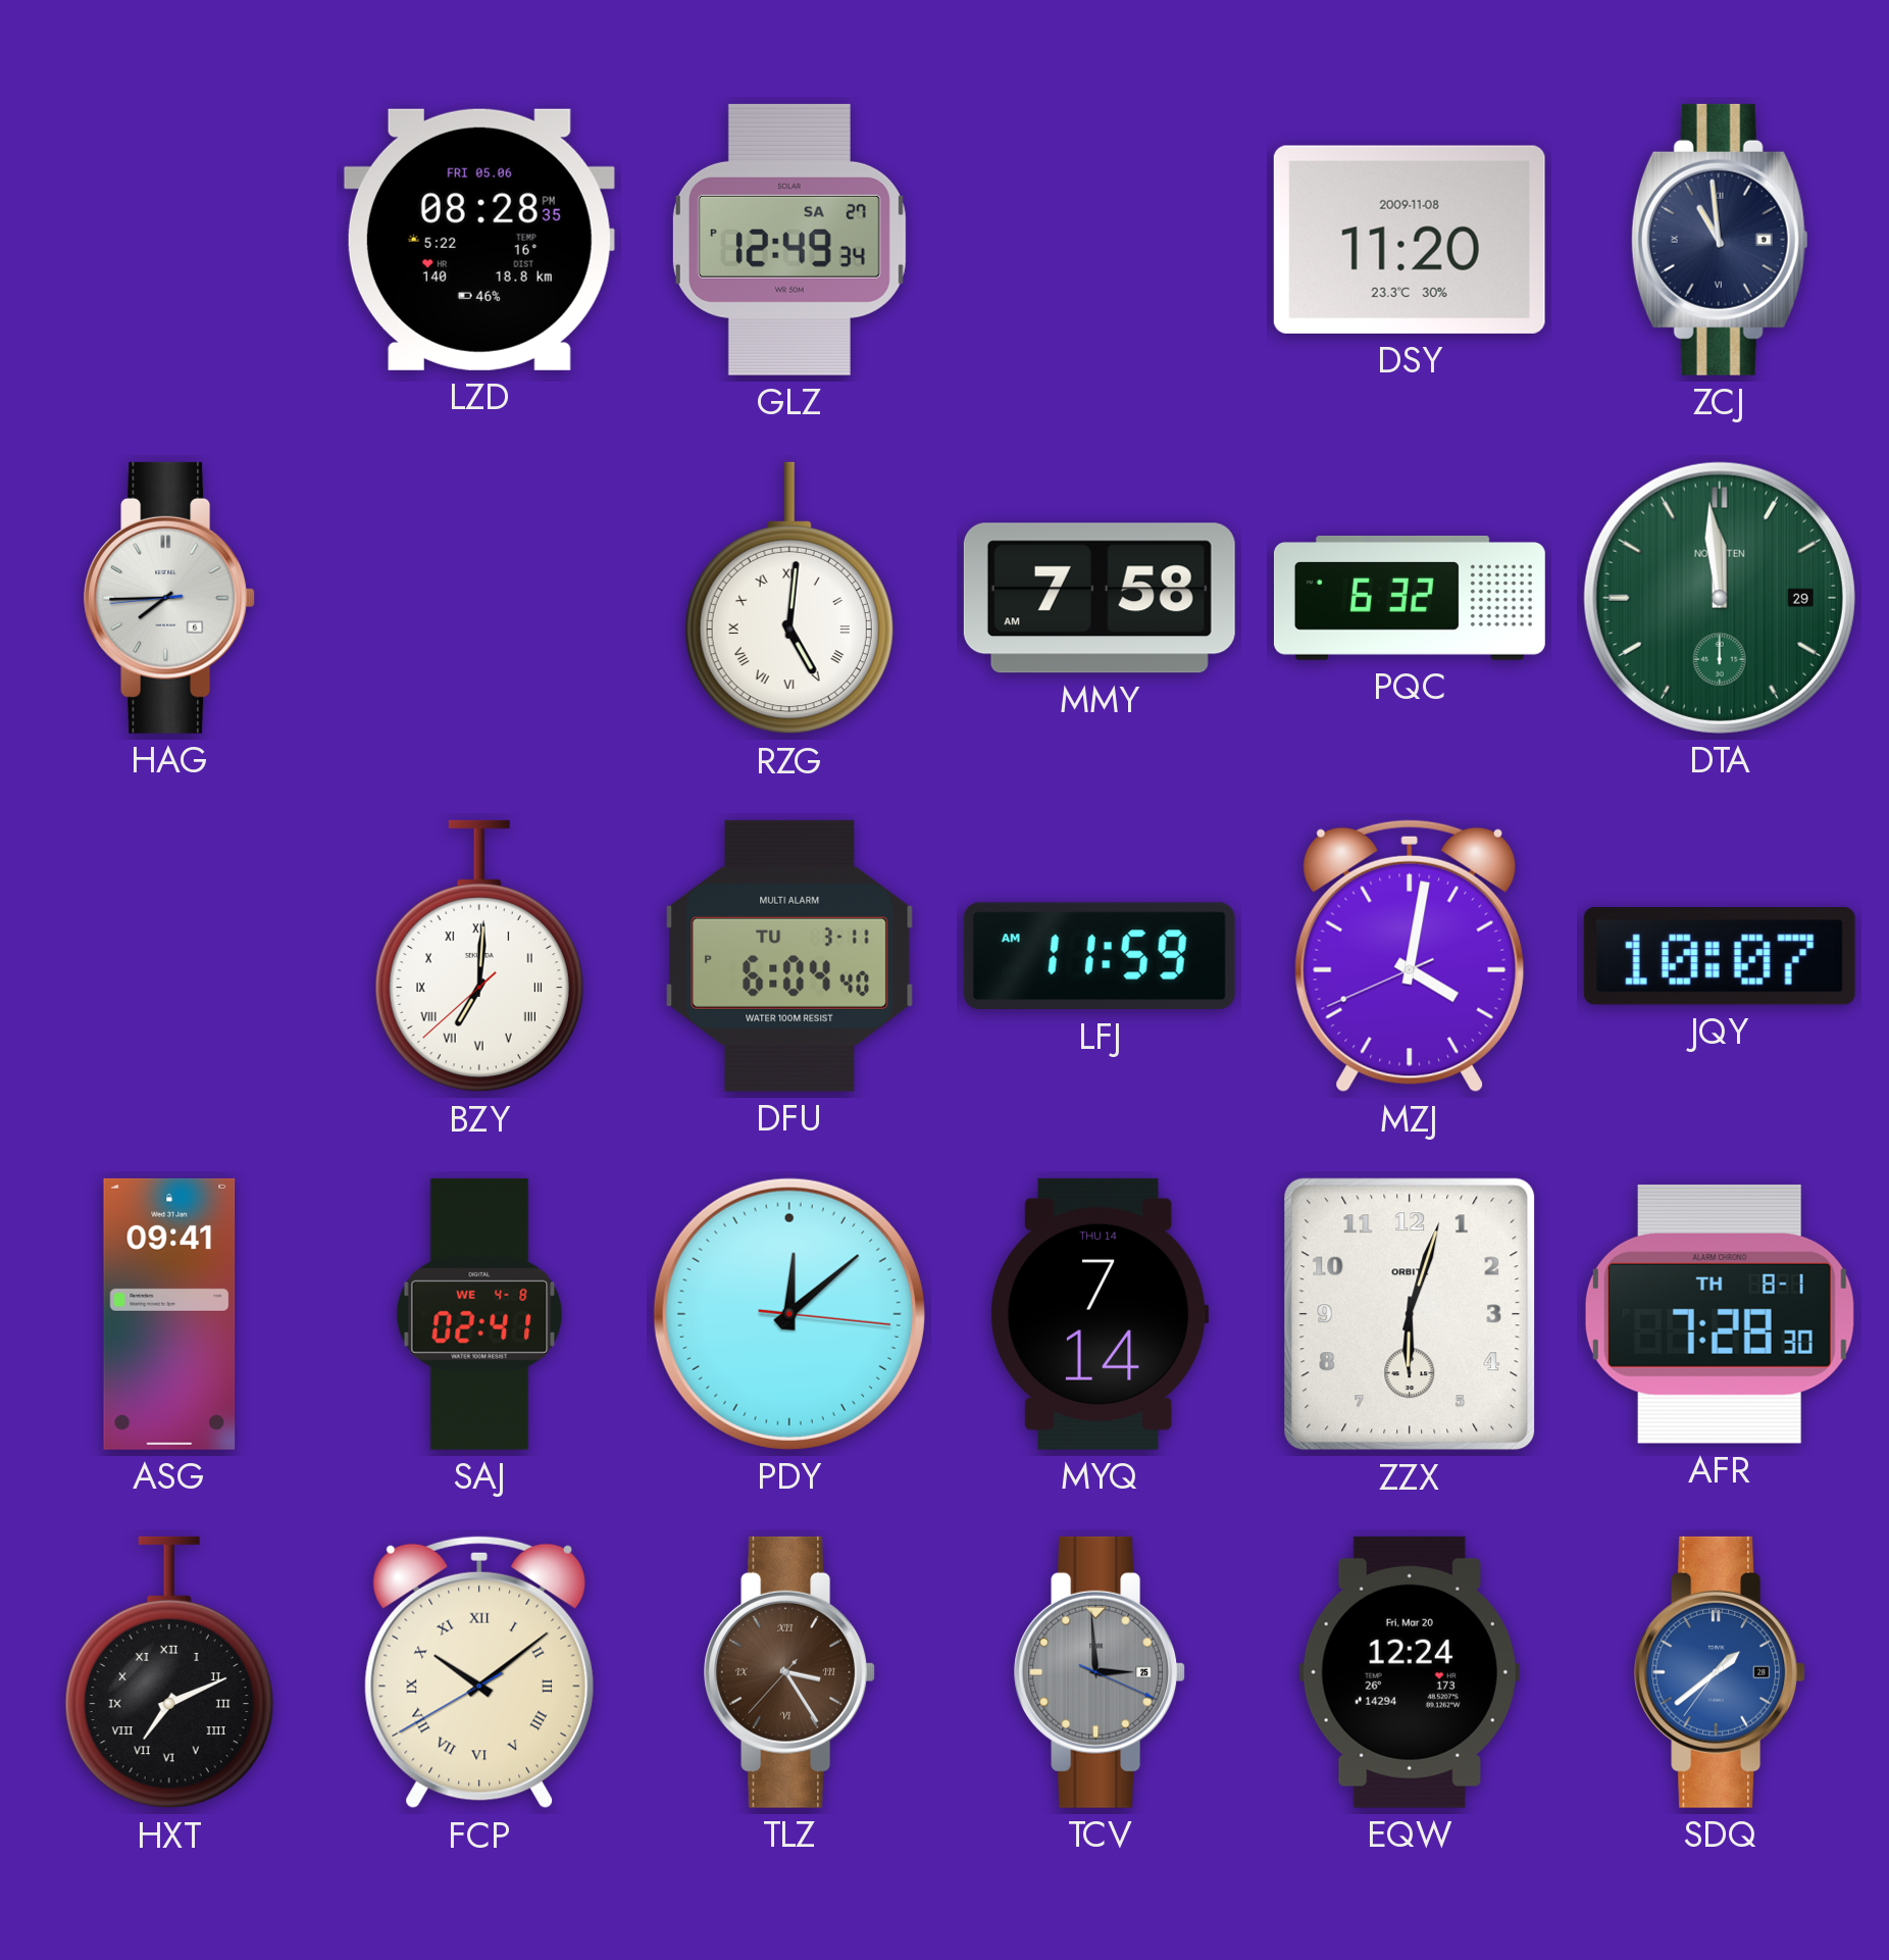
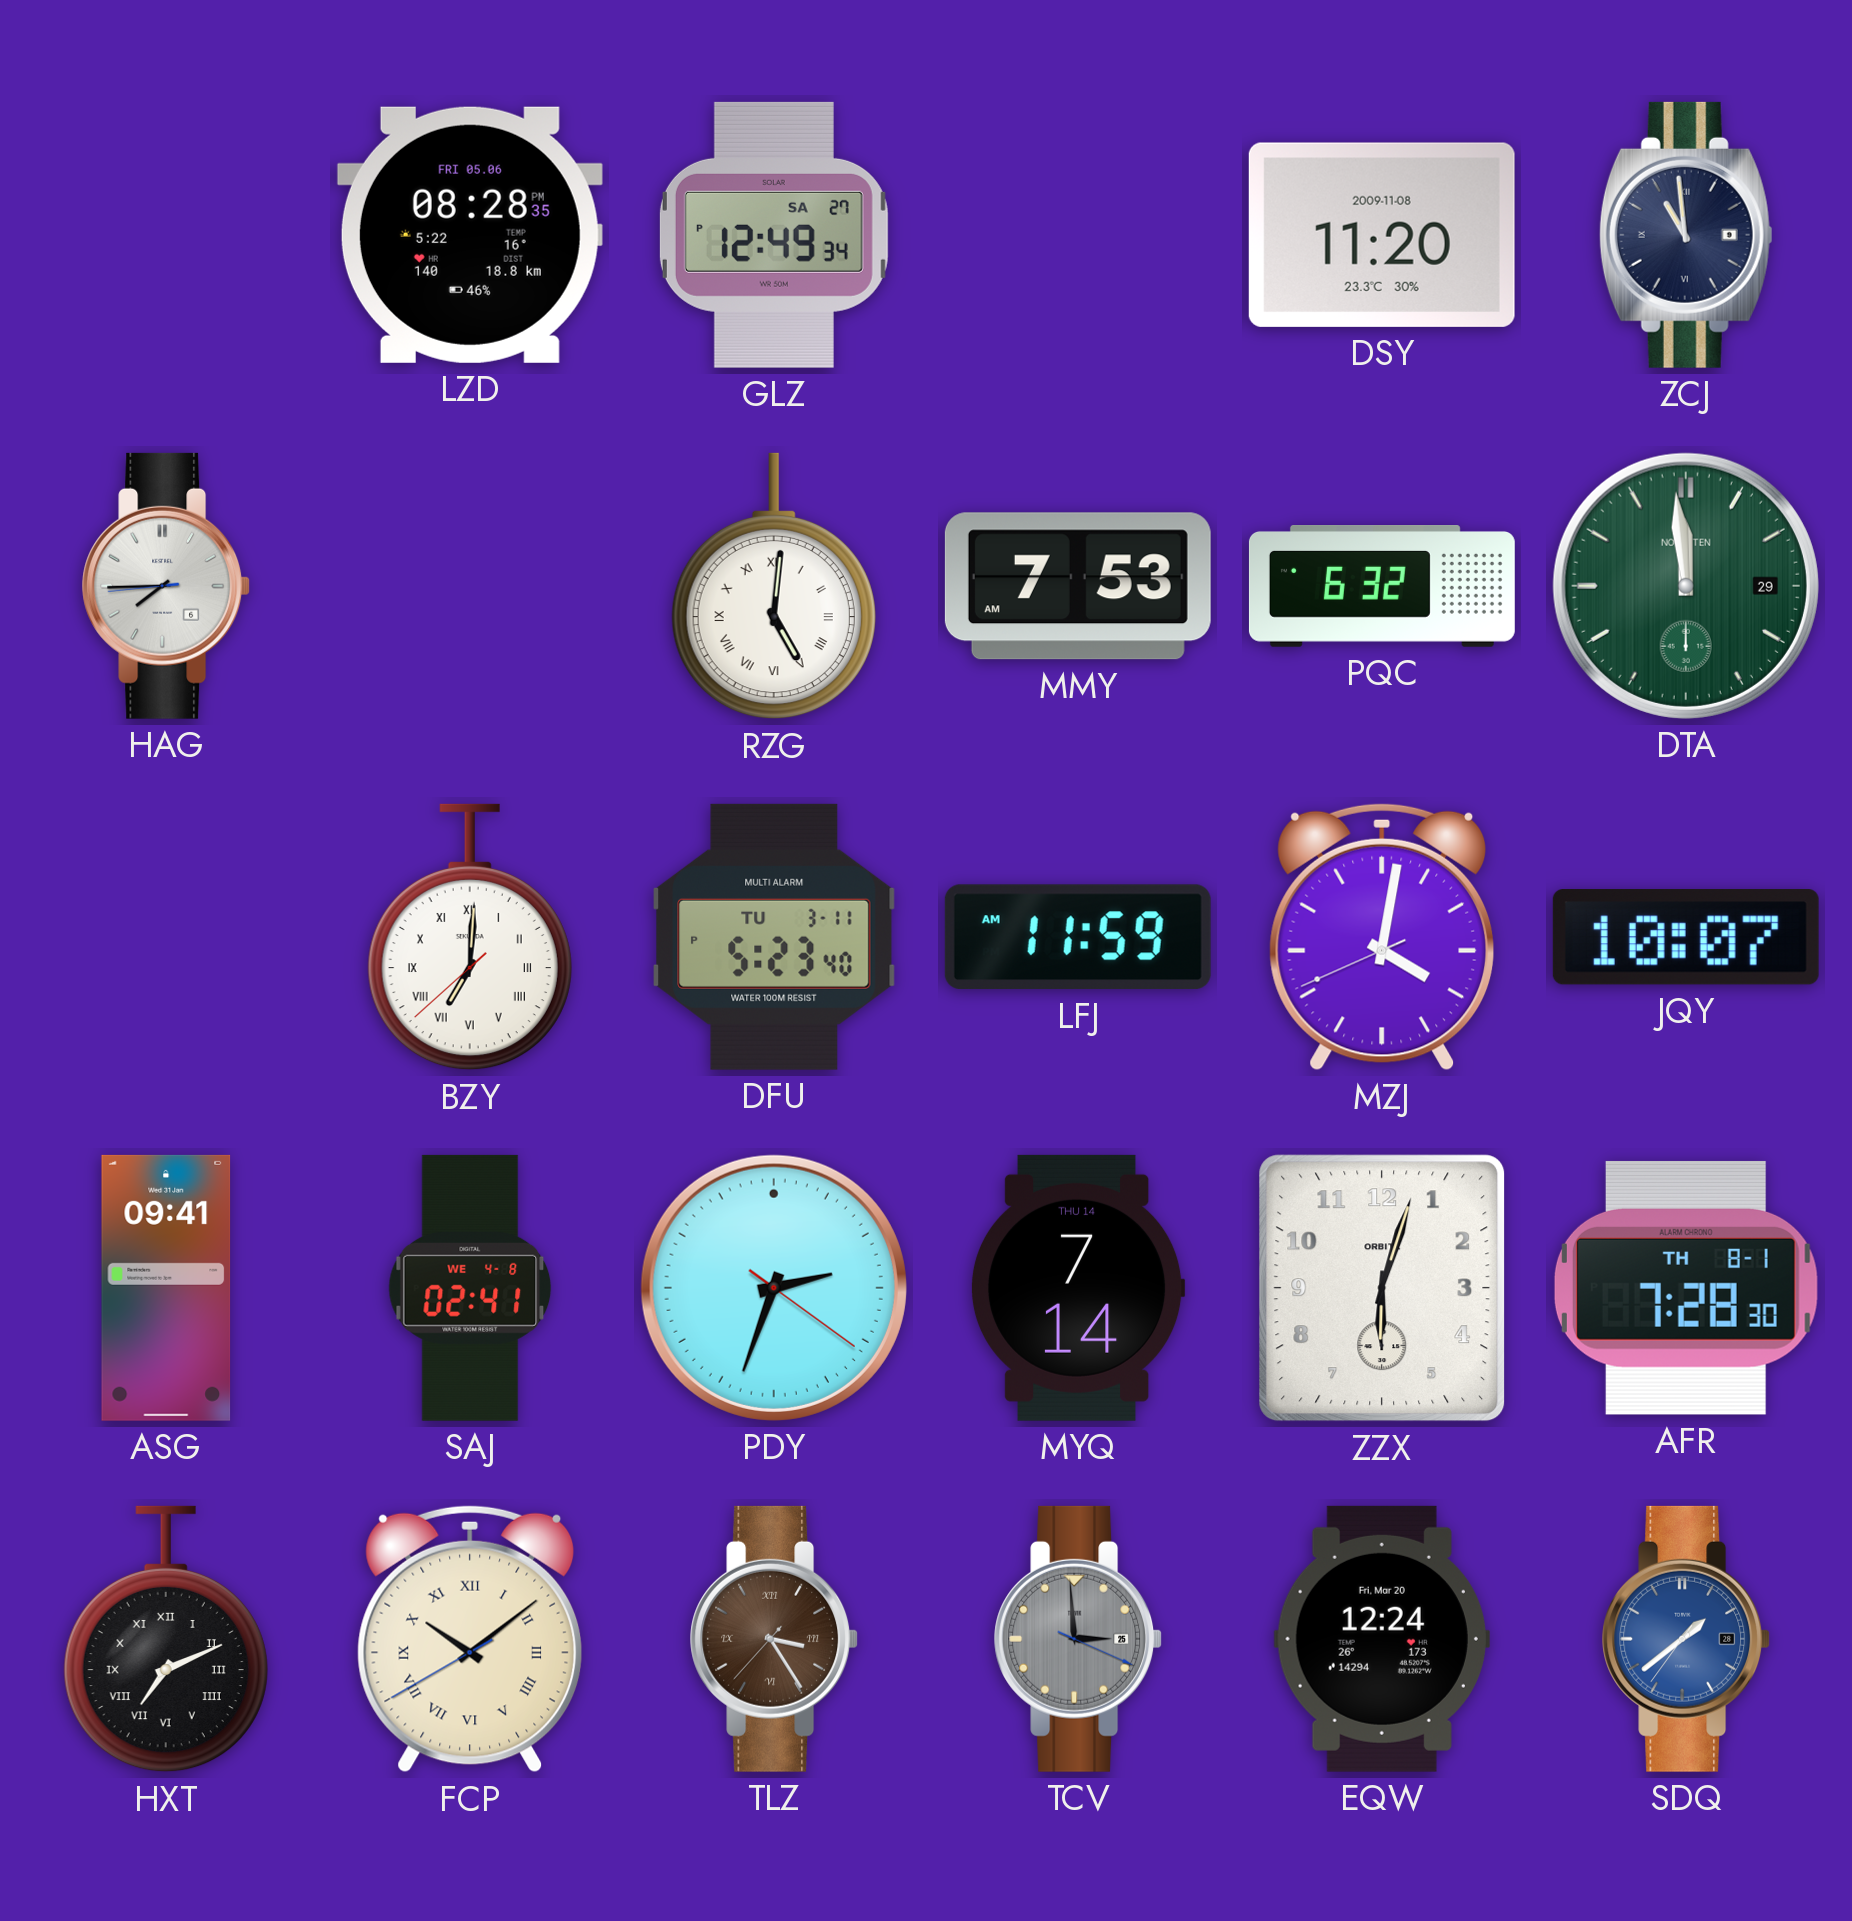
MMY: 7:58 -> 7:53
DFU: 6:04 -> 5:23
PDY: 12:08 -> 2:33
